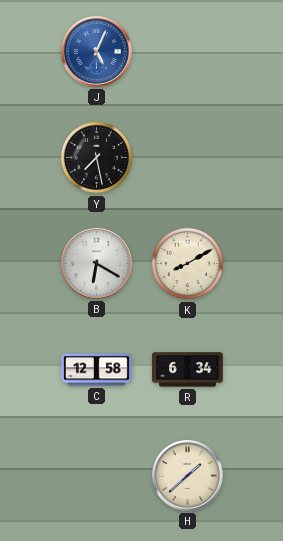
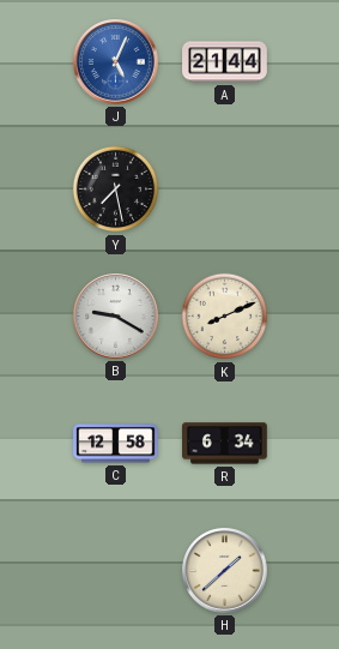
A: none -> 21:44
B: 6:20 -> 9:20
K: 8:10 -> 8:11
